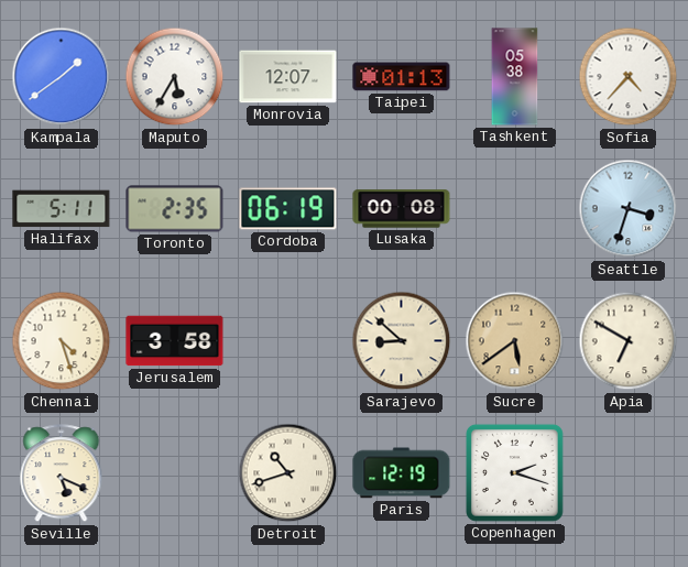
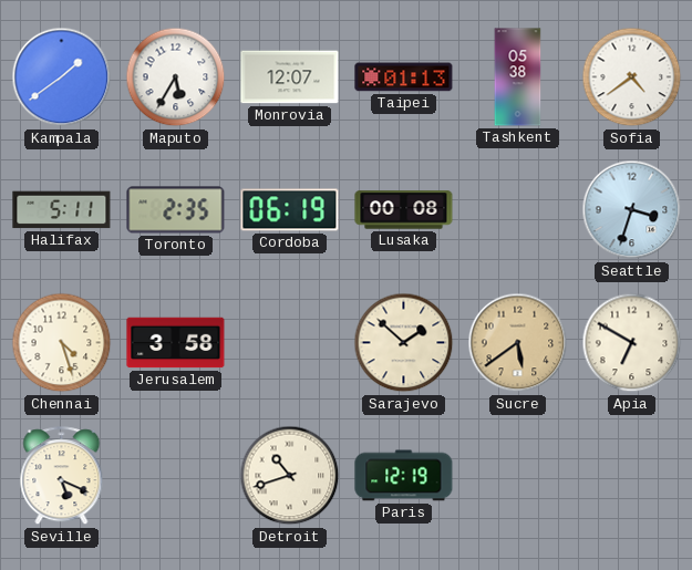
Sofia: 4:37 -> 4:39
Sarajevo: 8:52 -> 1:52
Copenhagen: 2:18 -> none
